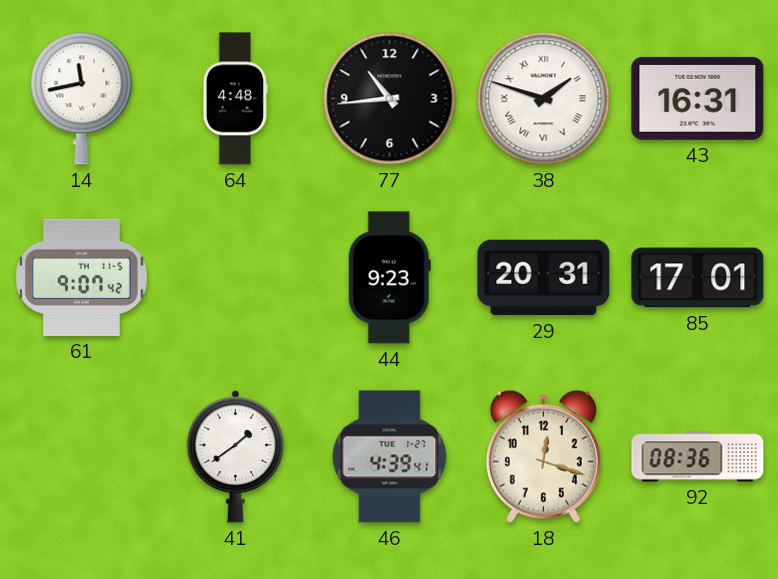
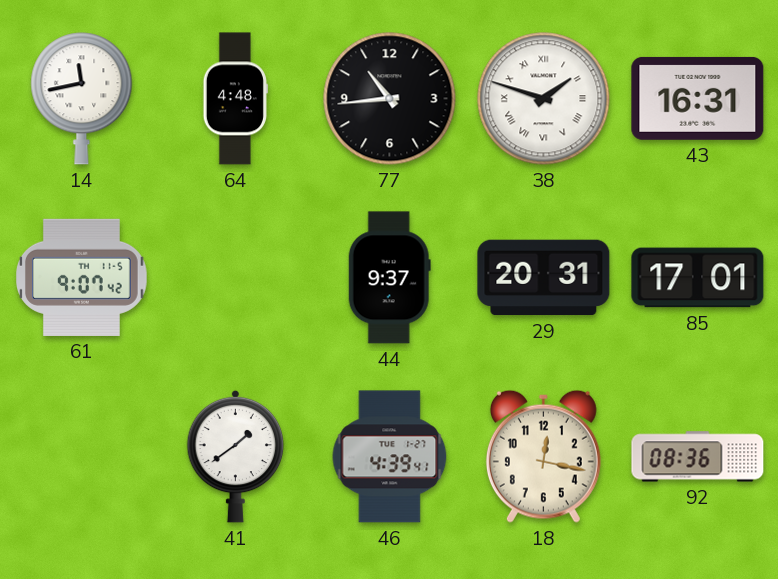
44: 9:23 -> 9:37
18: 12:18 -> 12:17
